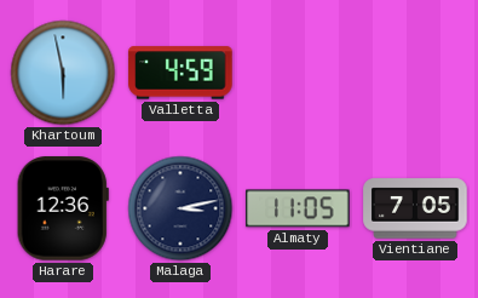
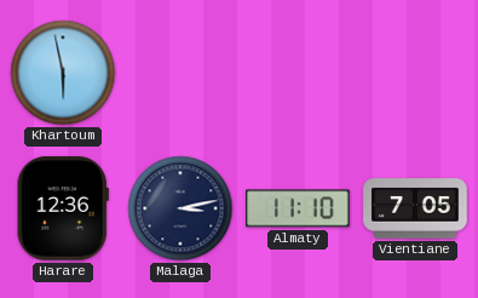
Valletta: 4:59 -> none
Almaty: 11:05 -> 11:10
